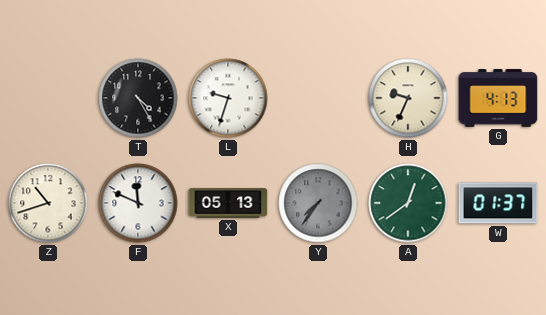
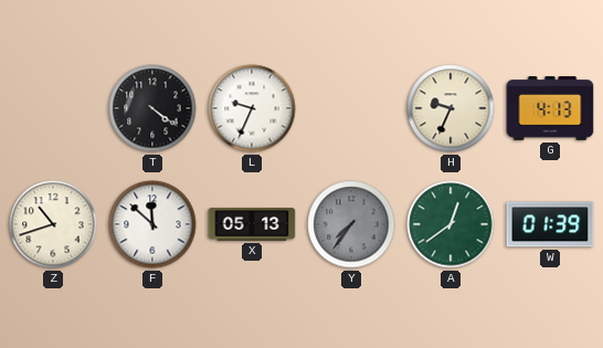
T: 4:25 -> 4:21
L: 9:33 -> 9:34
F: 11:49 -> 11:52
W: 01:37 -> 01:39
